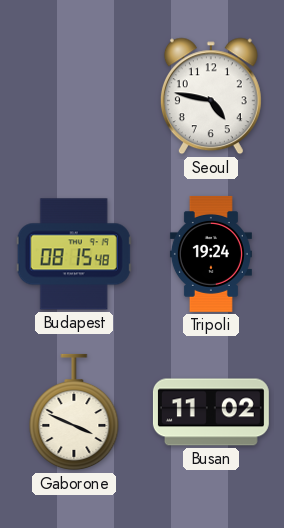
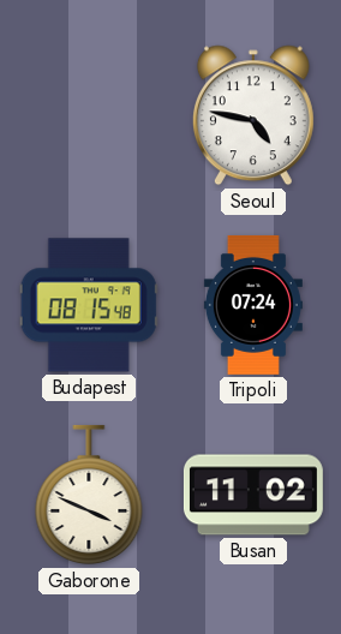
Tripoli: 19:24 -> 07:24
